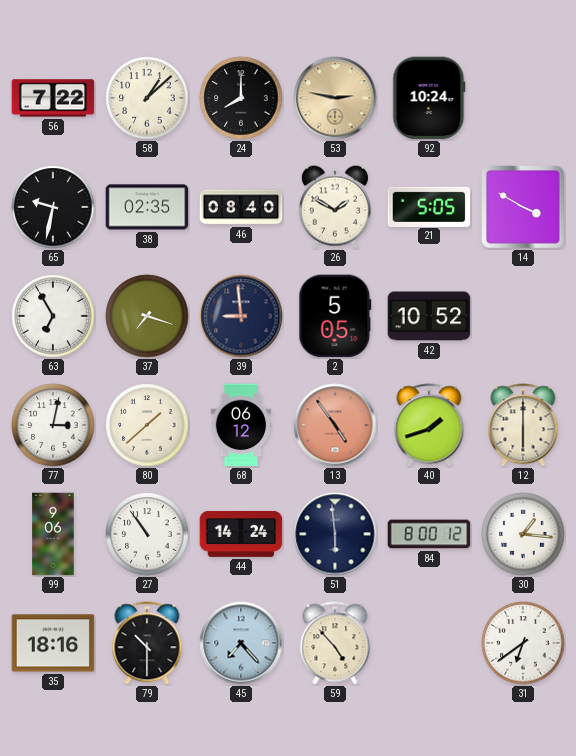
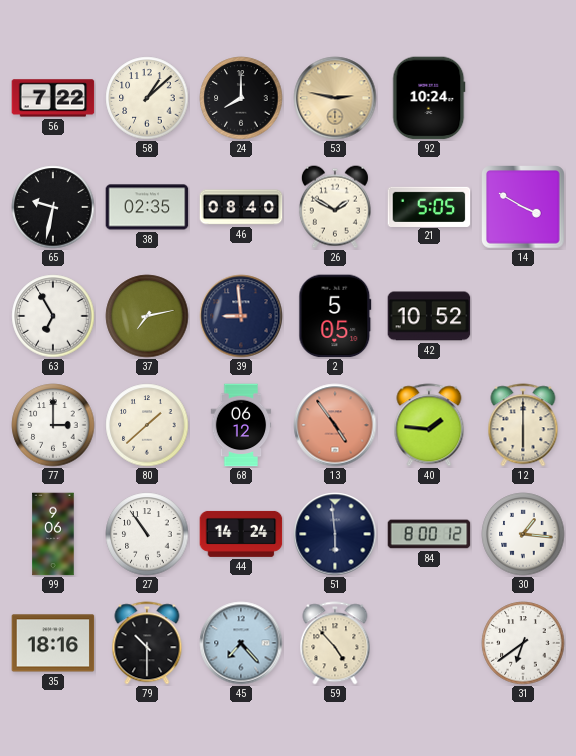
37: 7:18 -> 7:13
77: 3:02 -> 3:00
40: 1:42 -> 1:46
